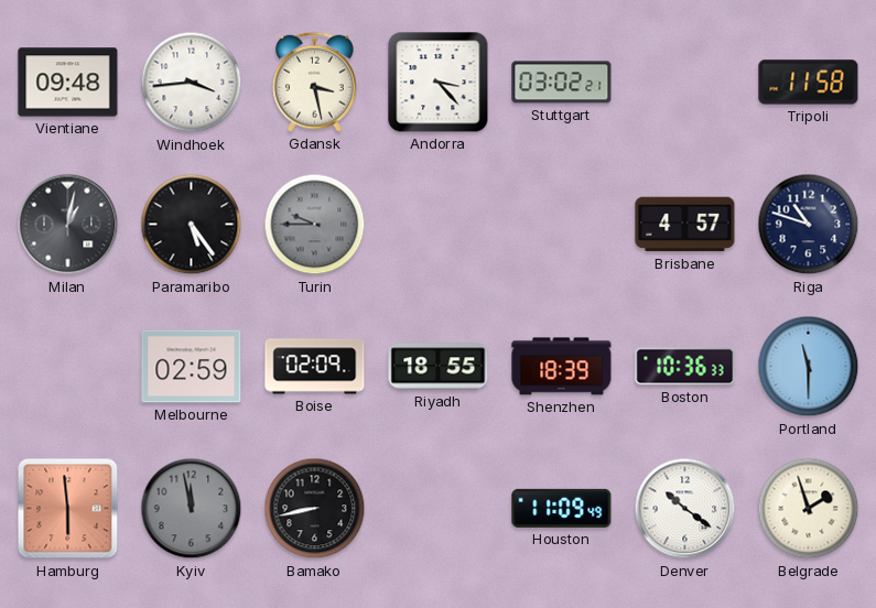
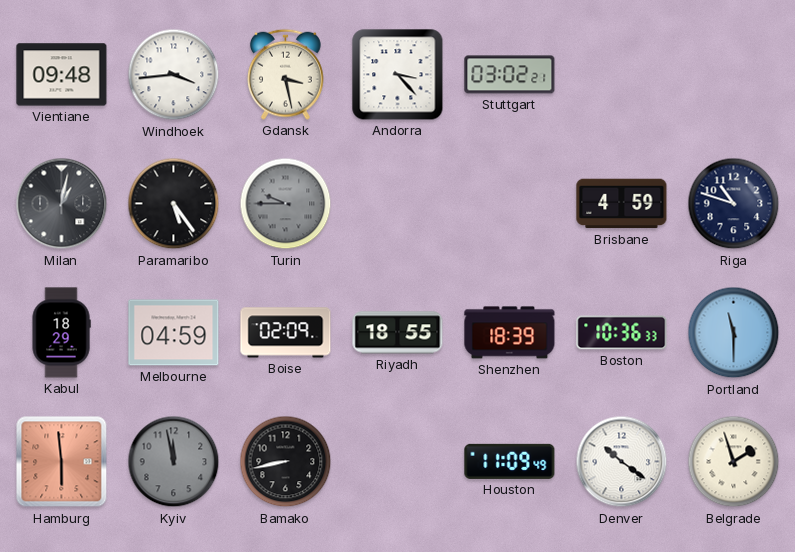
Tripoli: 11:58 -> none
Brisbane: 4:57 -> 4:59
Kabul: none -> 18:29
Melbourne: 02:59 -> 04:59
